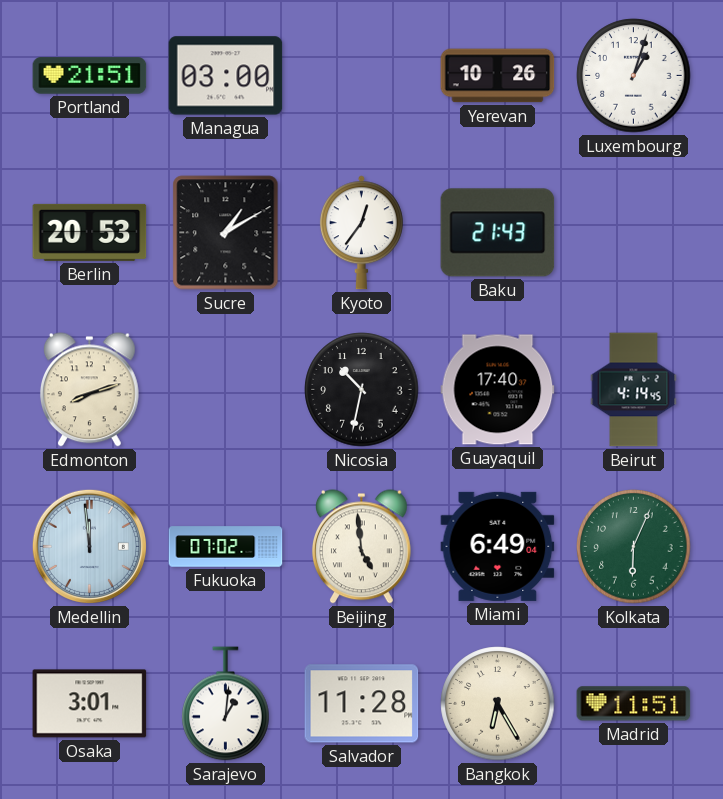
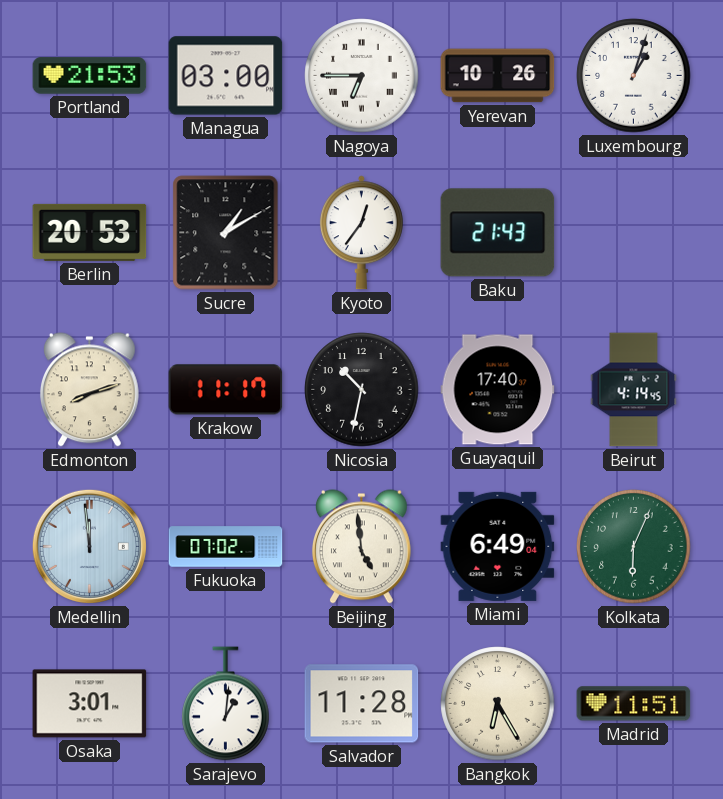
Portland: 21:51 -> 21:53
Nagoya: none -> 6:45
Krakow: none -> 11:17
